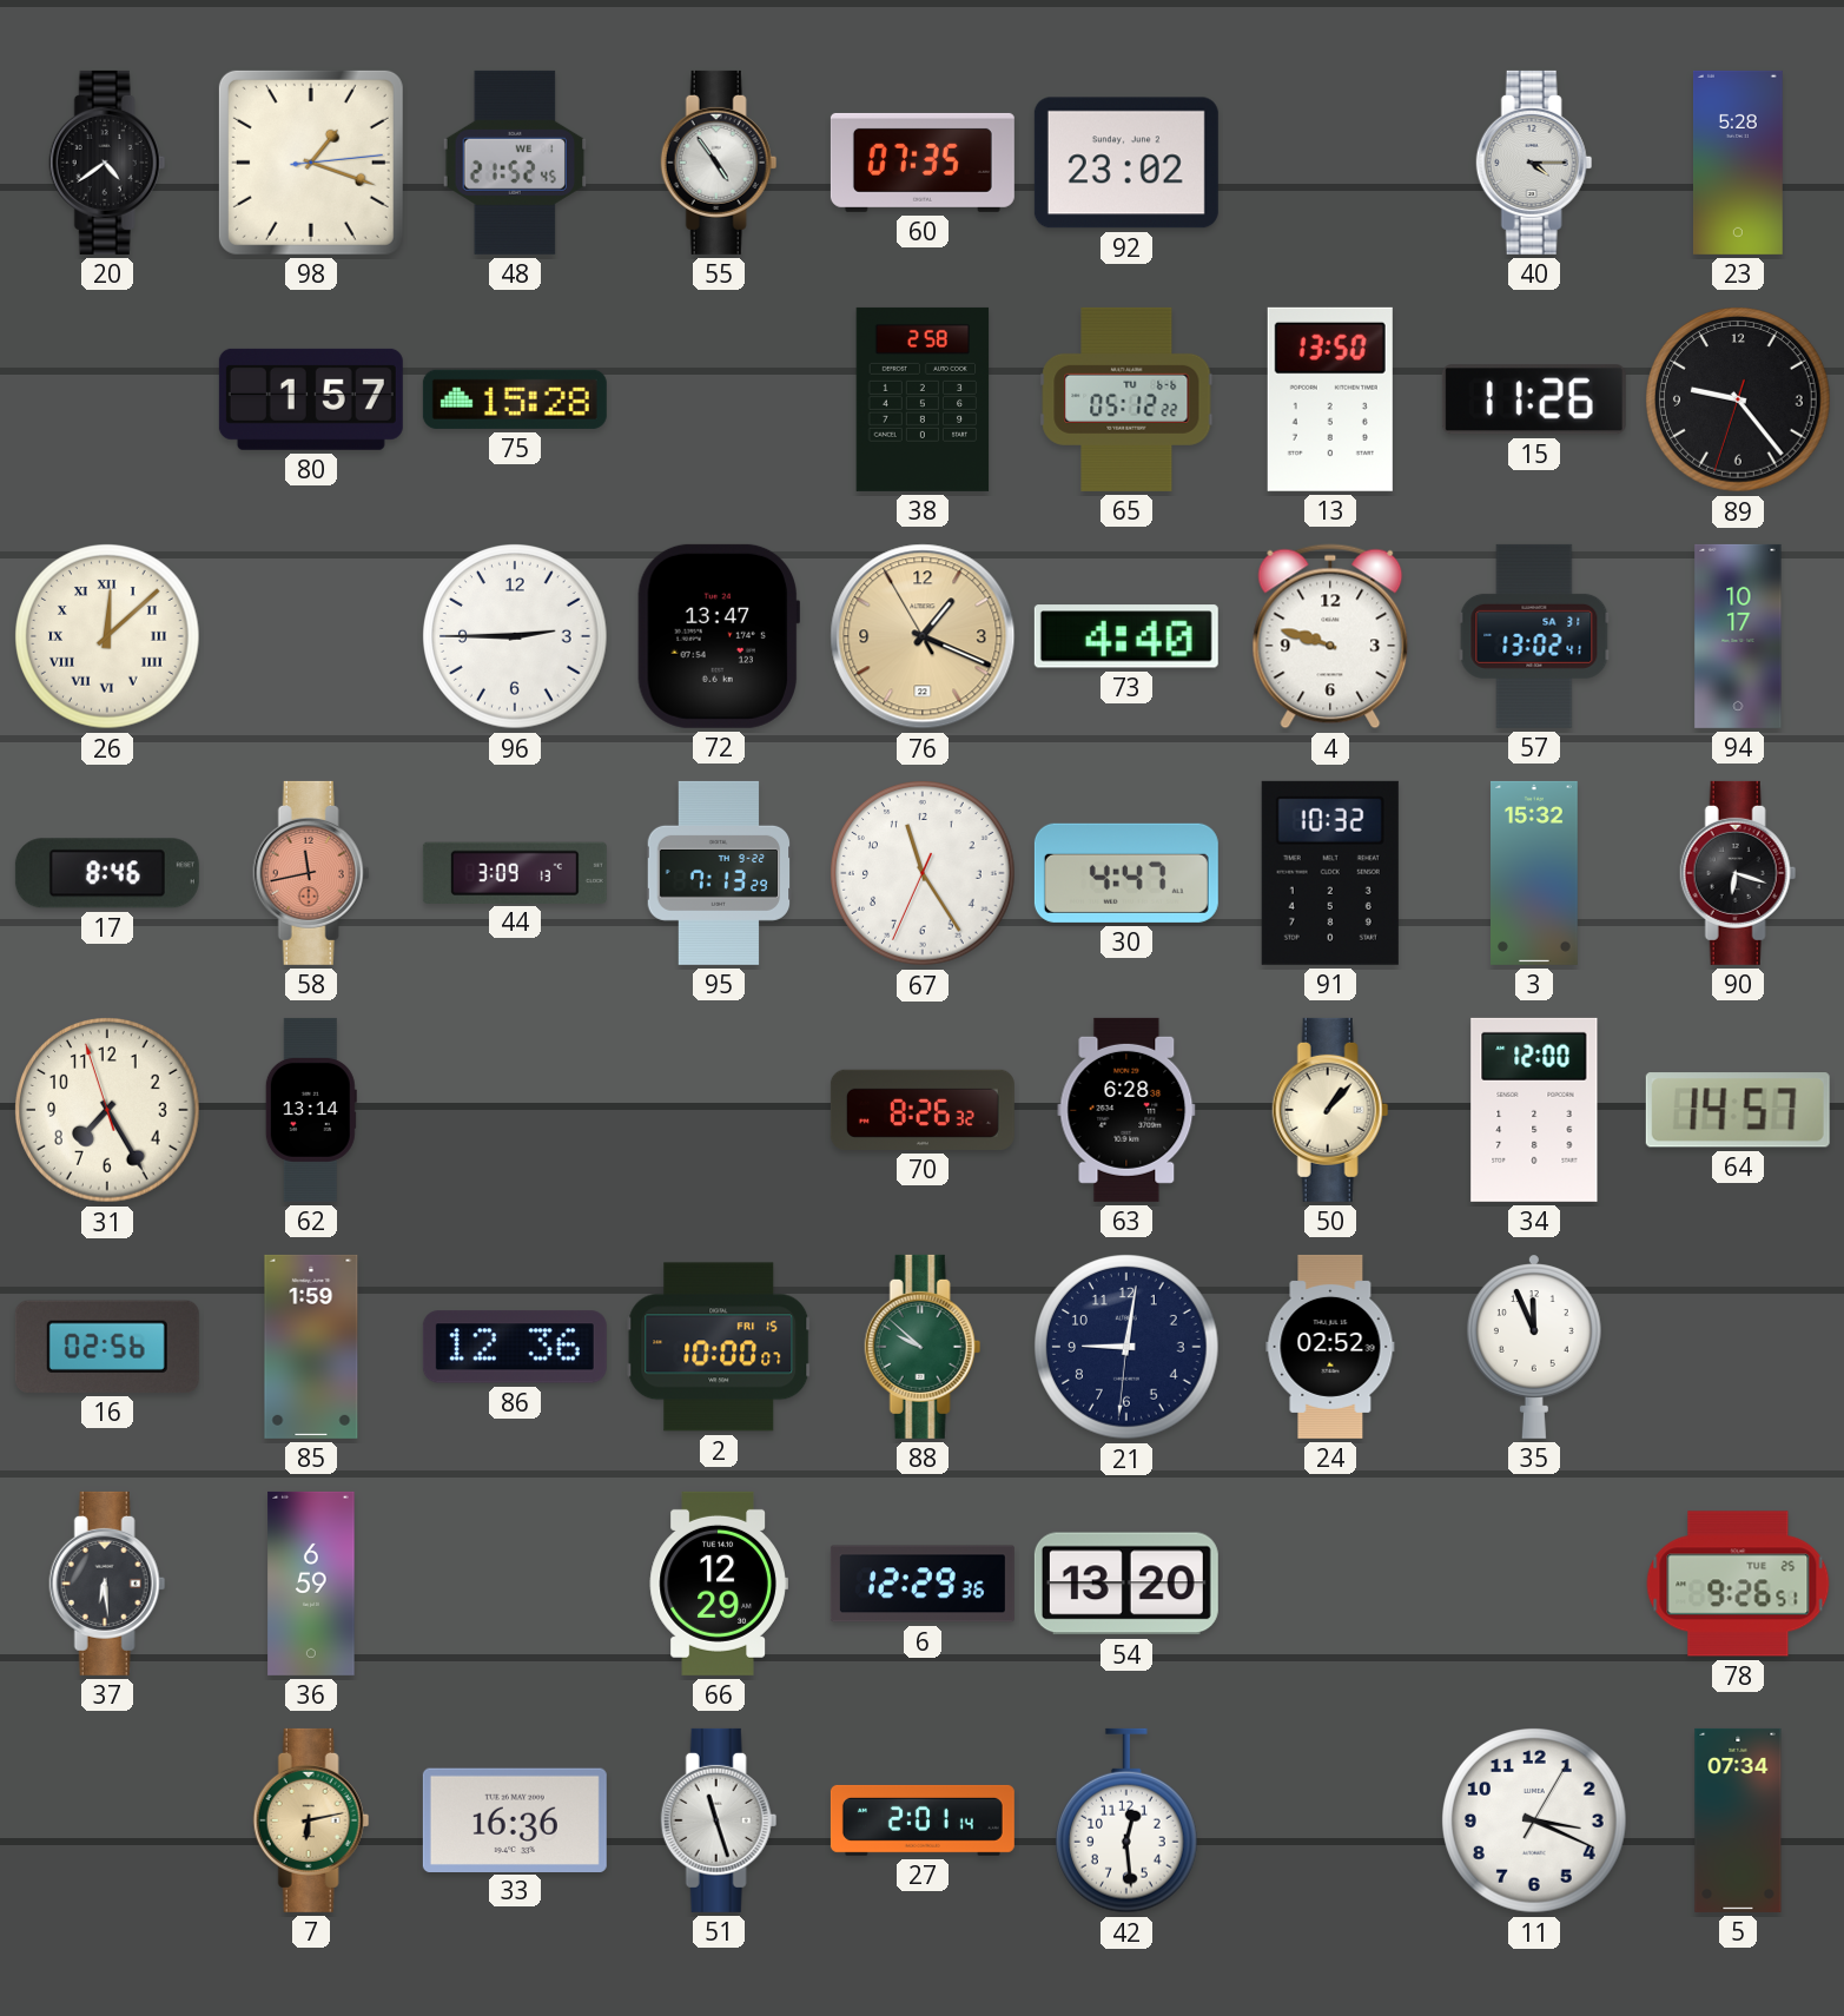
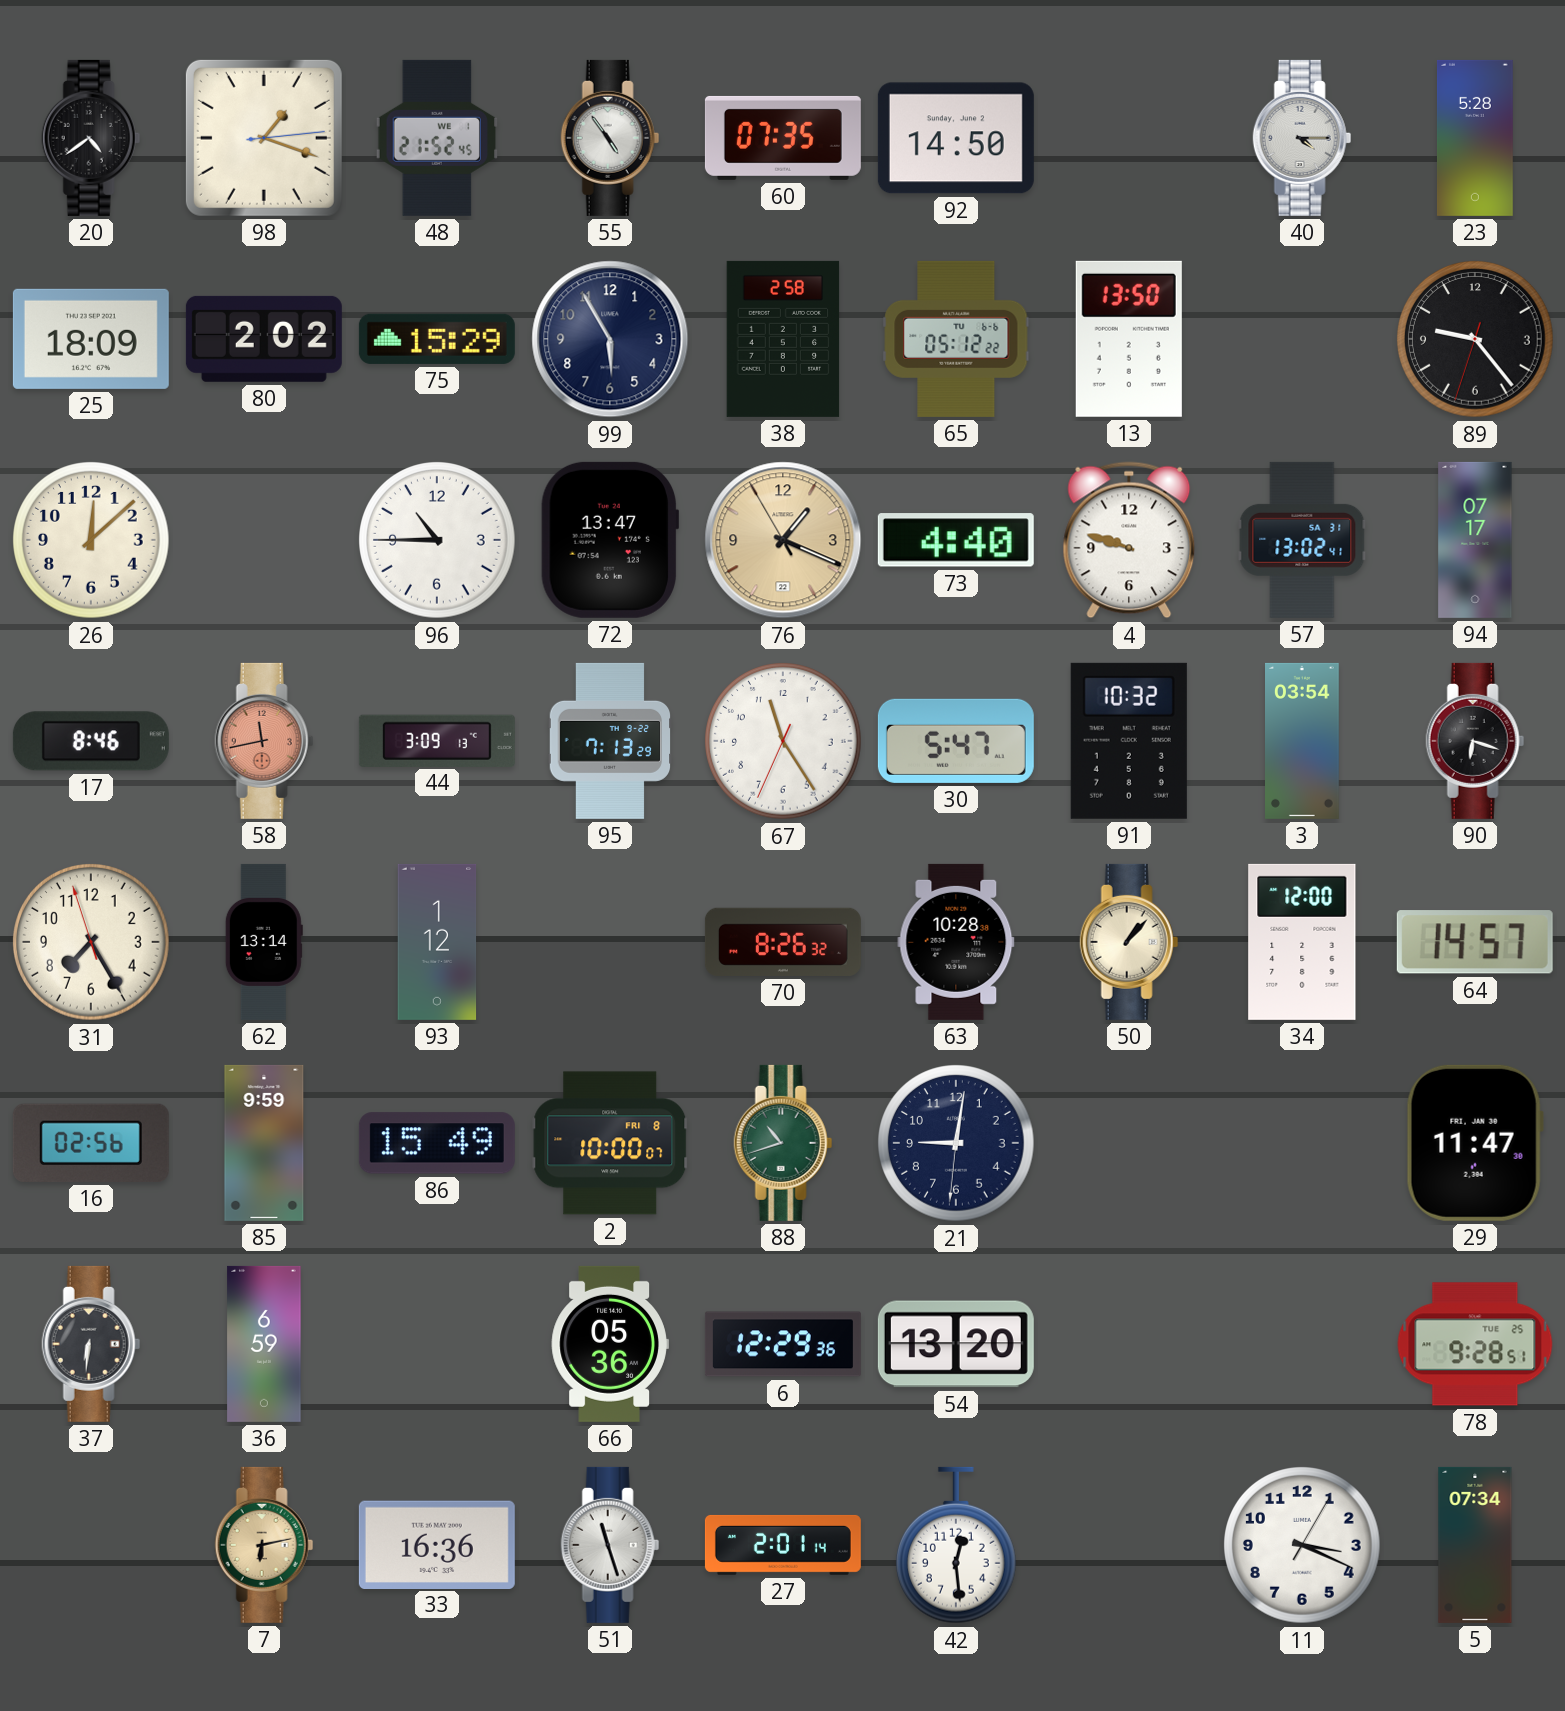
92: 23:02 -> 14:50
25: none -> 18:09
80: 1:57 -> 2:02
75: 15:28 -> 15:29
99: none -> 5:55
15: 11:26 -> none
26 numerals: Roman -> Arabic
96: 2:45 -> 10:45
94: 10:17 -> 07:17
30: 4:47 -> 5:47
3: 15:32 -> 03:54
93: none -> 1:12
63: 6:28 -> 10:28
85: 1:59 -> 9:59
86: 12:36 -> 15:49
2 date: FRI 15 -> FRI 8
88: 9:52 -> 10:42
24: 02:52 -> none
35: 11:56 -> none
29: none -> 11:47
37: 6:29 -> 6:31
66: 12:29 -> 05:36
78: 9:26 -> 9:28
